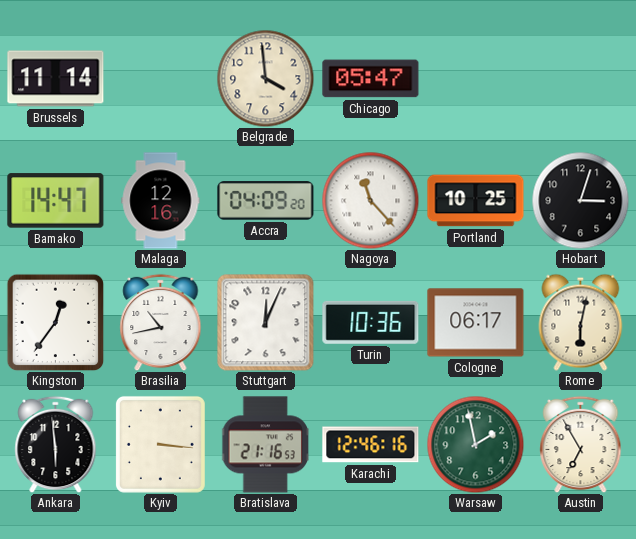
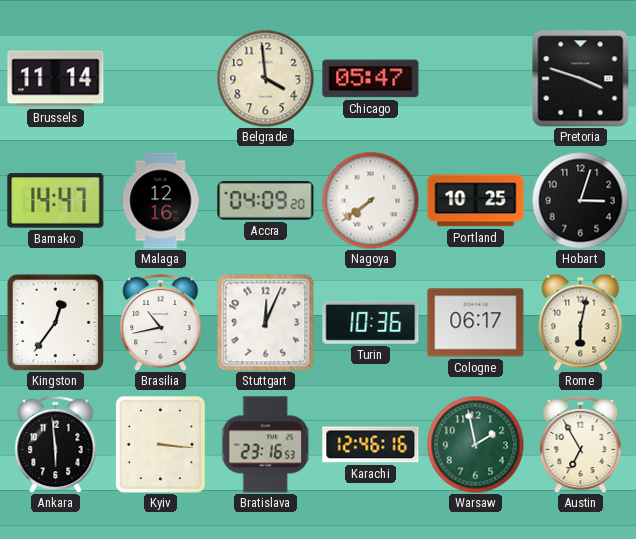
Pretoria: none -> 3:48
Nagoya: 11:23 -> 7:39
Bratislava: 21:16 -> 23:16
